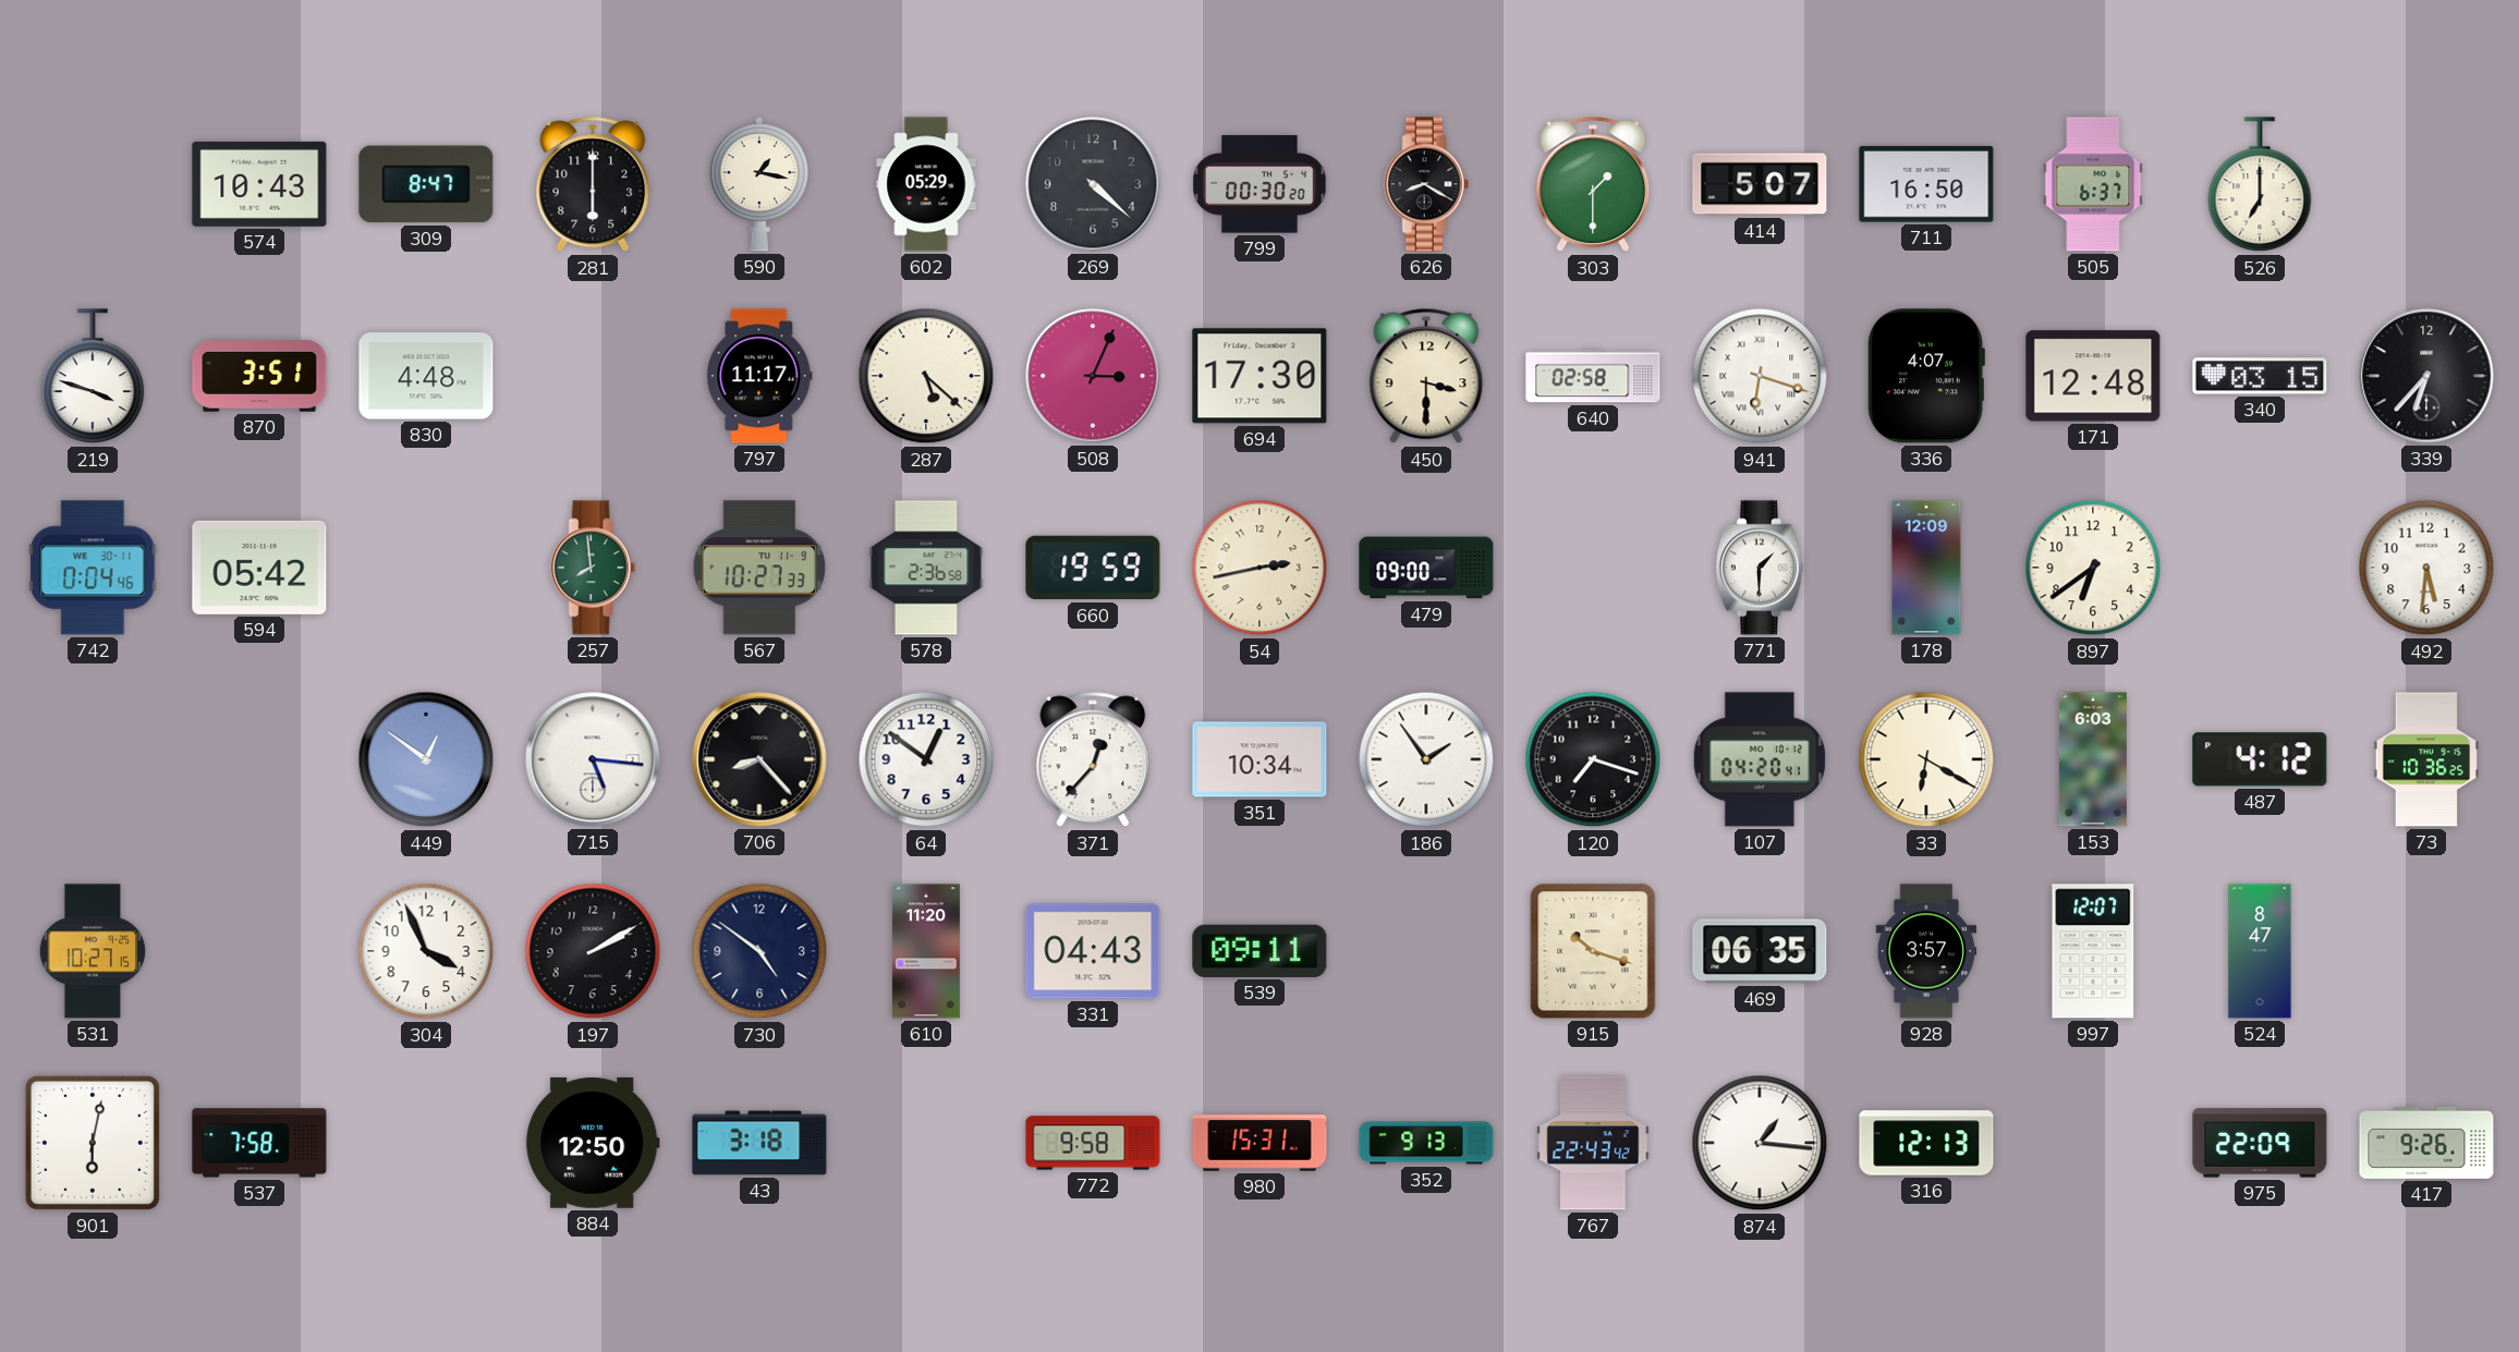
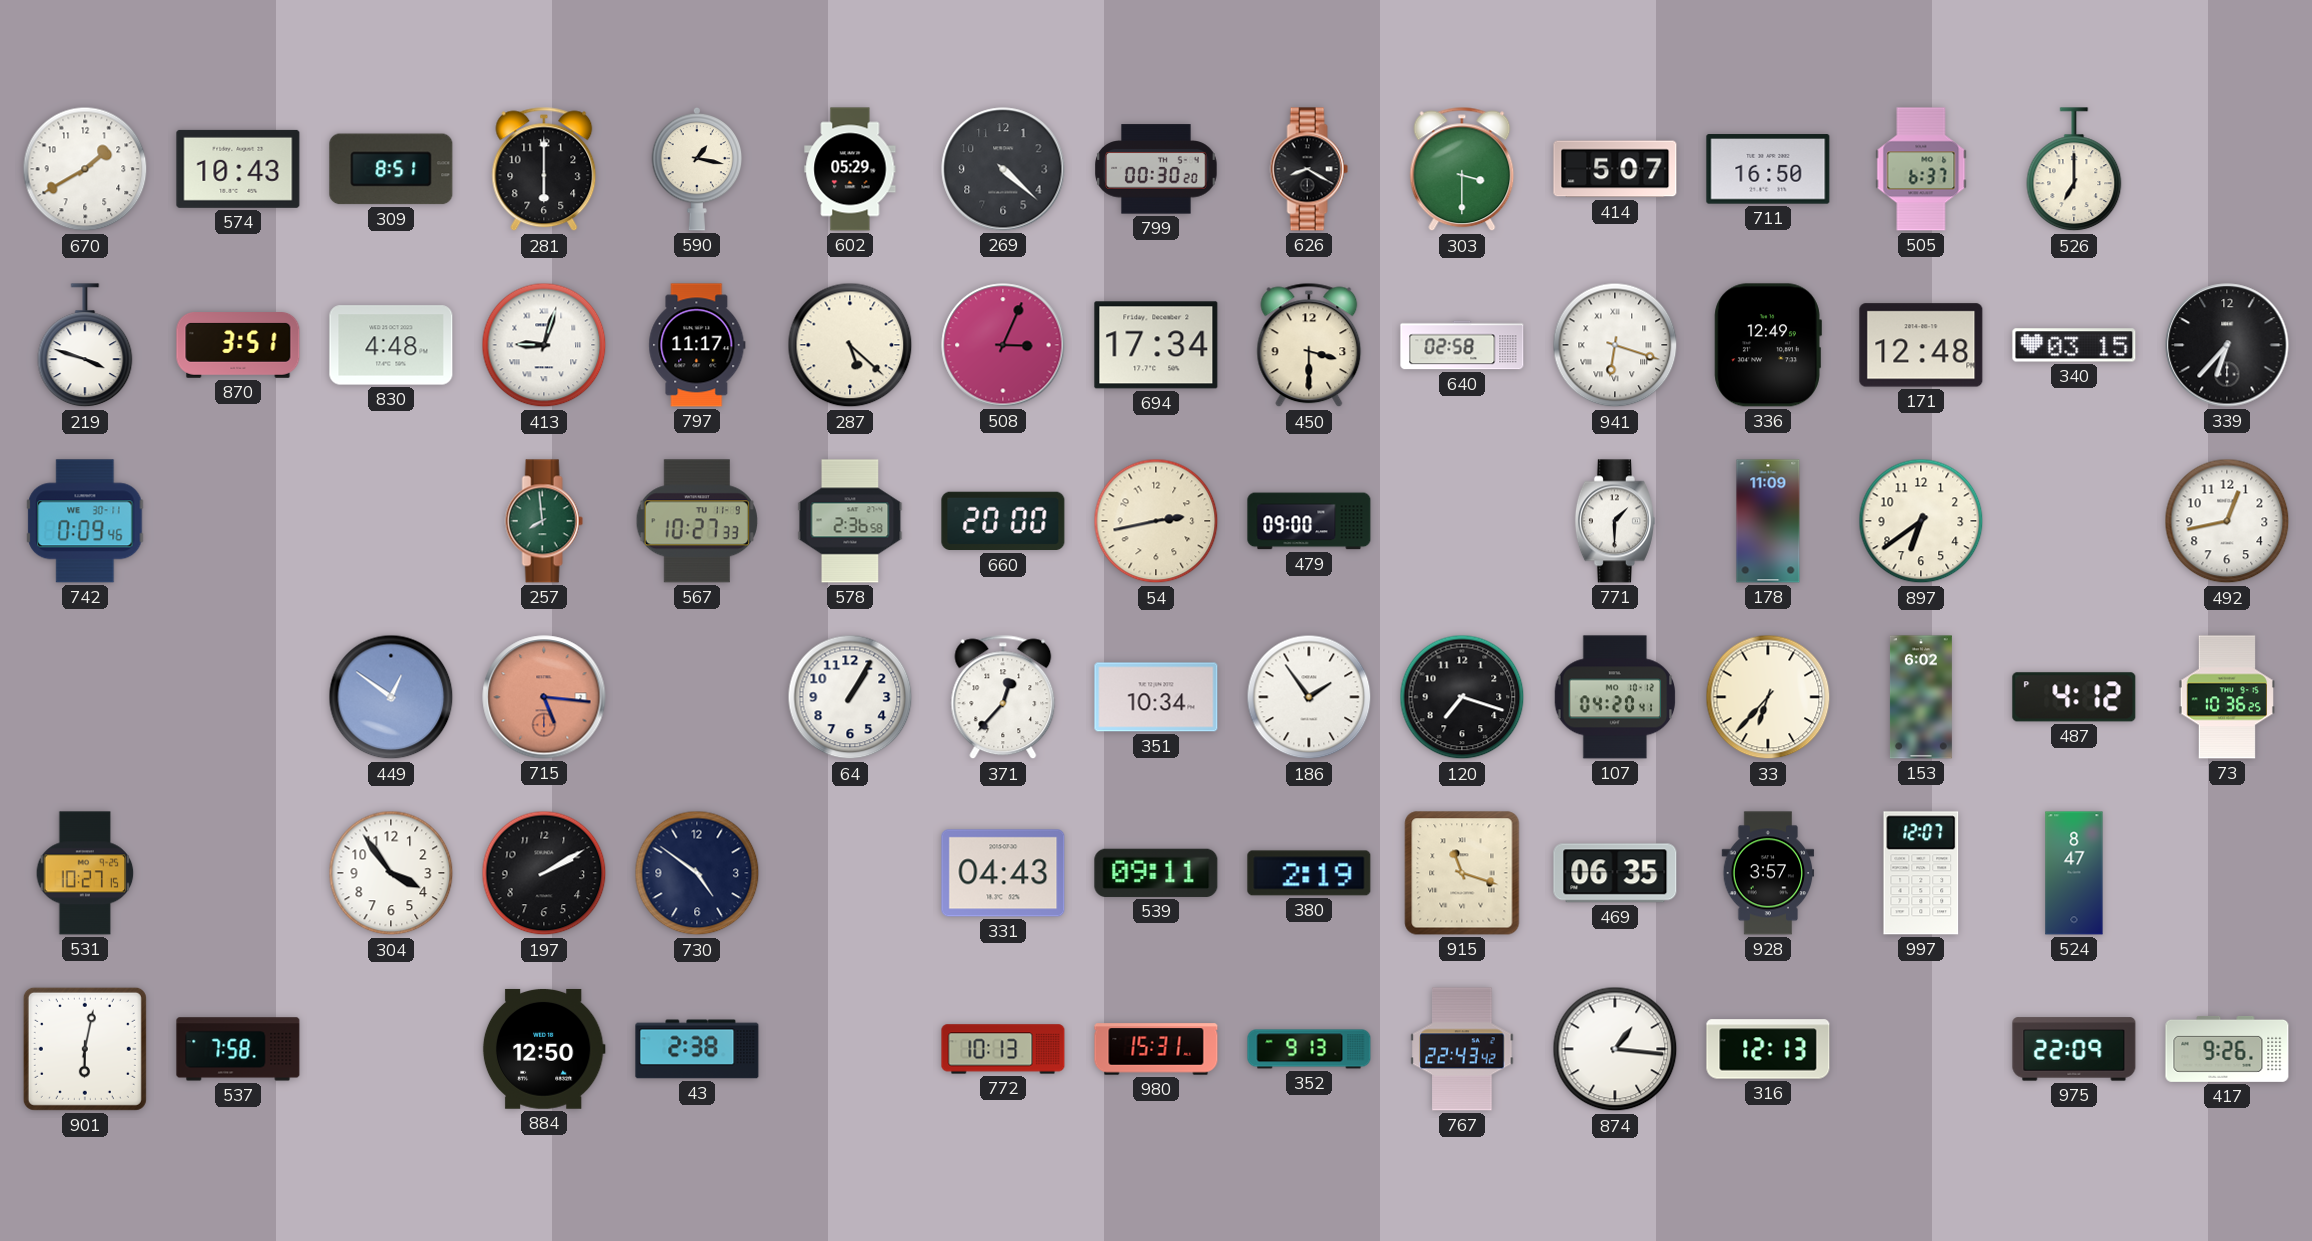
670: none -> 1:40
309: 8:47 -> 8:51
303: 1:30 -> 3:30
413: none -> 9:03
694: 17:30 -> 17:34
336: 4:07 -> 12:49
742: 0:04 -> 0:09
594: 05:42 -> none
660: 19:59 -> 20:00
178: 12:09 -> 11:09
492: 5:31 -> 12:43
715 dial: white -> salmon
706: 8:23 -> none
64: 12:51 -> 1:05
33: 6:20 -> 6:37
153: 6:03 -> 6:02
304: 3:56 -> 3:54
610: 11:20 -> none
380: none -> 2:19
915: 10:18 -> 11:18
43: 3:18 -> 2:38
772: 9:58 -> 10:13
